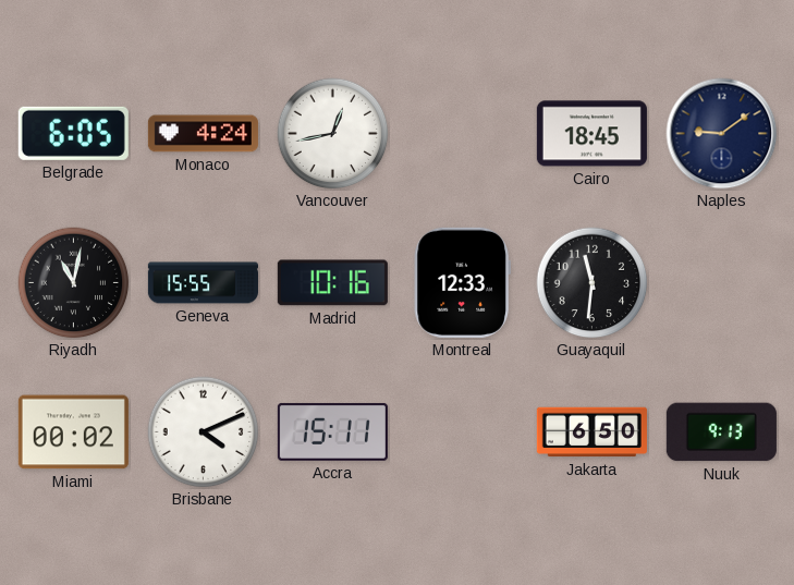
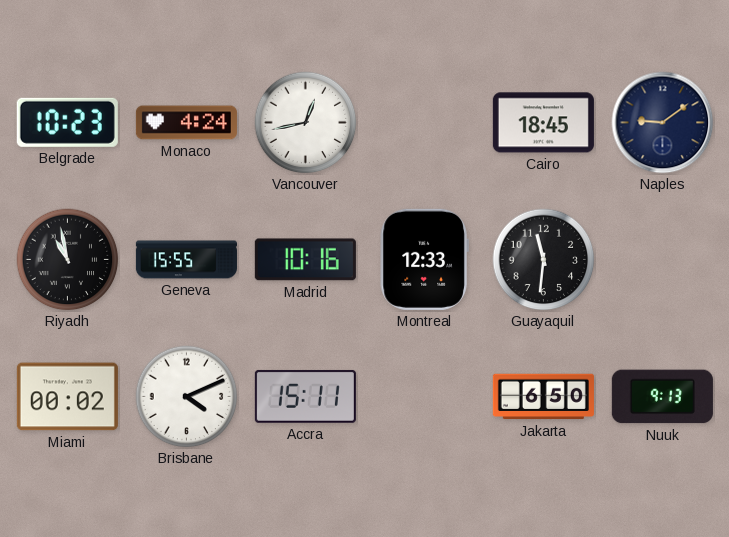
Belgrade: 6:05 -> 10:23
Riyadh: 11:02 -> 10:58
